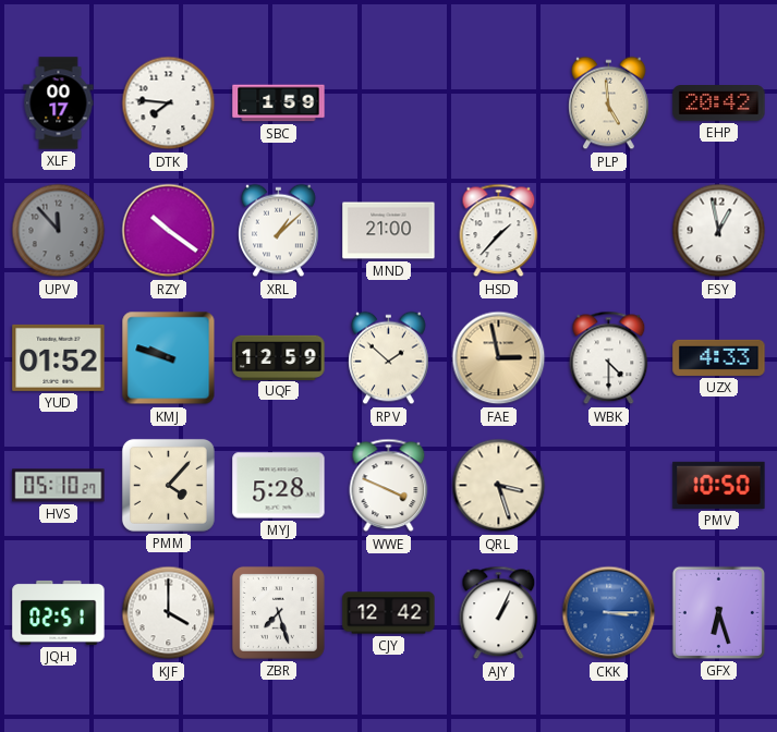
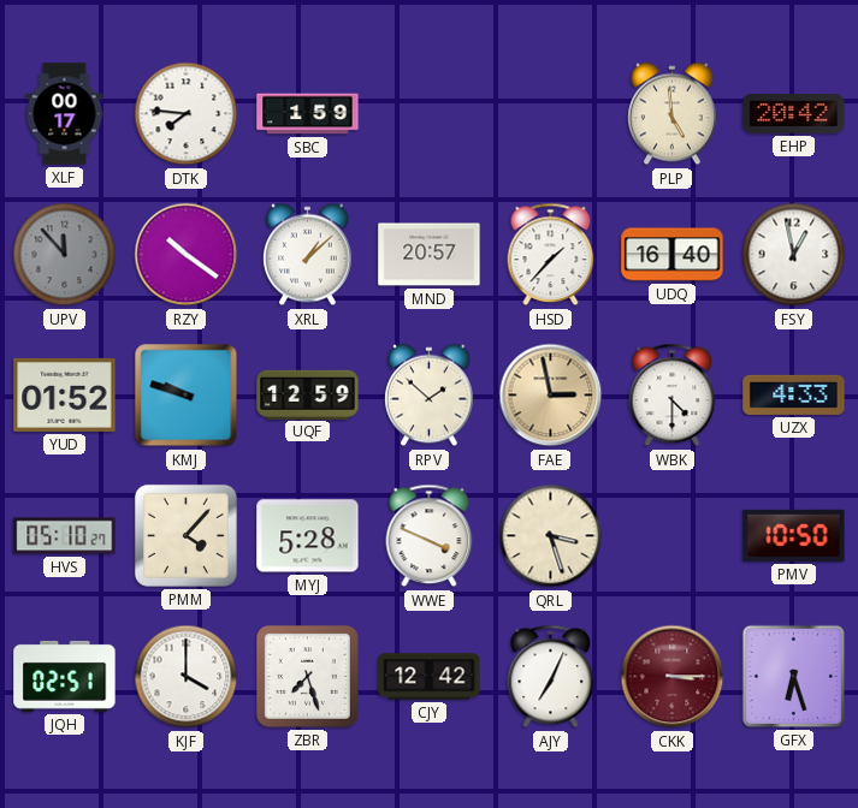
MND: 21:00 -> 20:57
UDQ: none -> 16:40
AJY: 1:04 -> 7:04
CKK dial: blue -> burgundy
